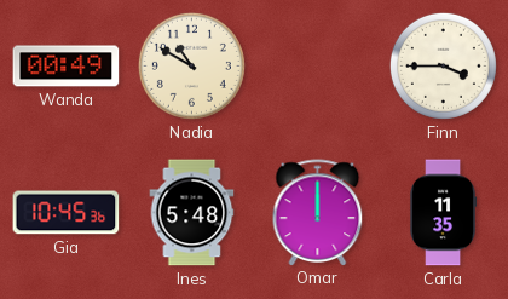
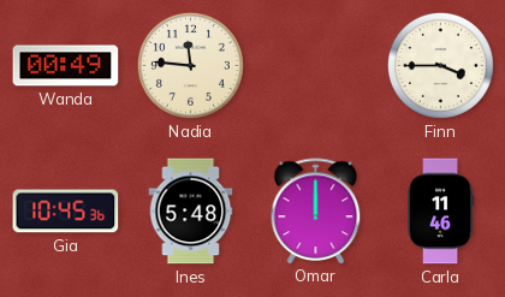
Nadia: 10:50 -> 11:46
Carla: 11:35 -> 11:46
